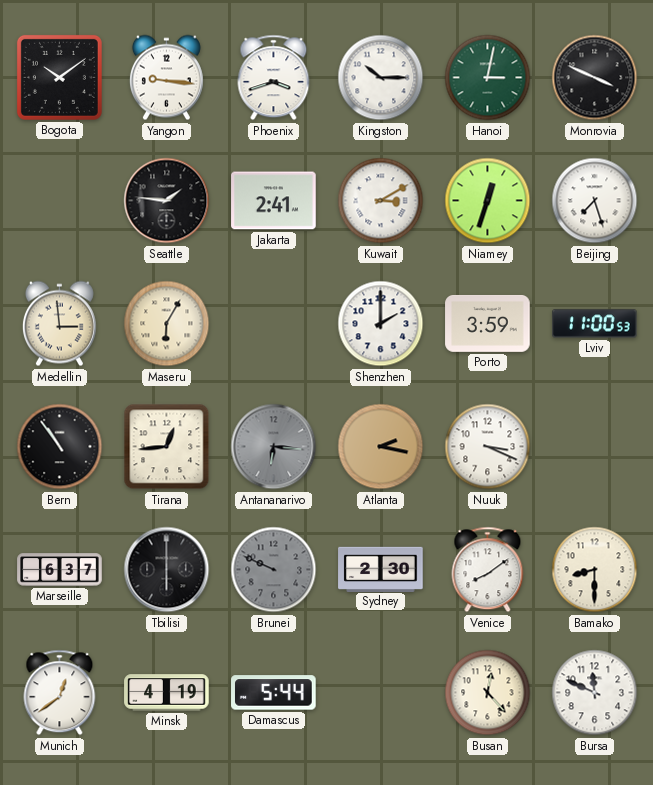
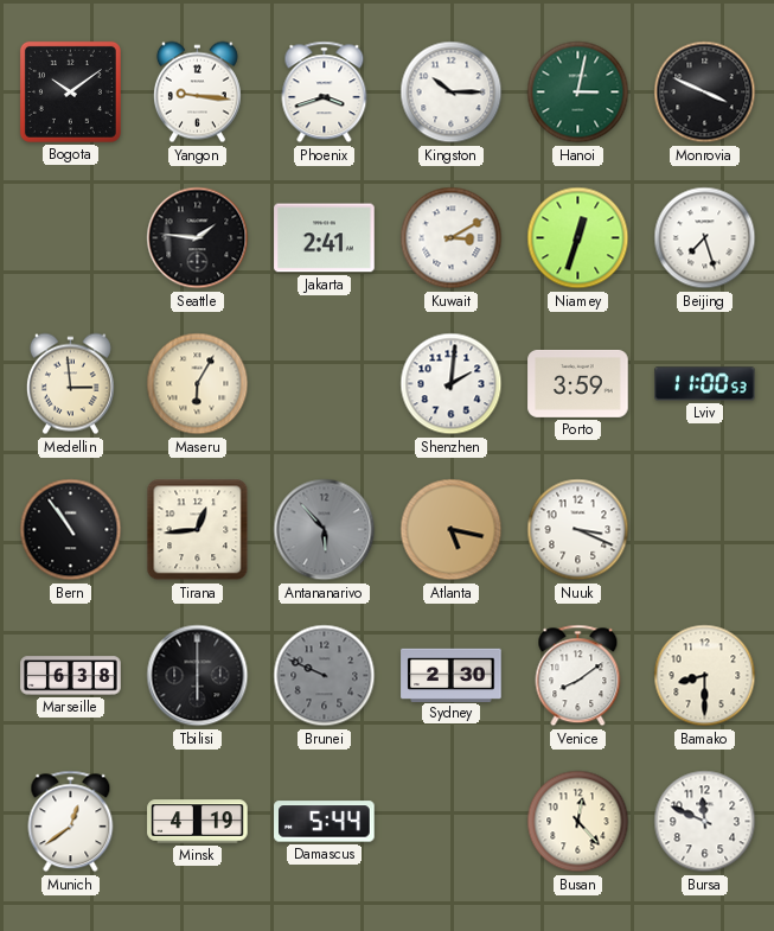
Shenzhen: 2:00 -> 2:01
Antananarivo: 6:16 -> 5:53
Atlanta: 2:17 -> 5:17
Marseille: 6:37 -> 6:38
